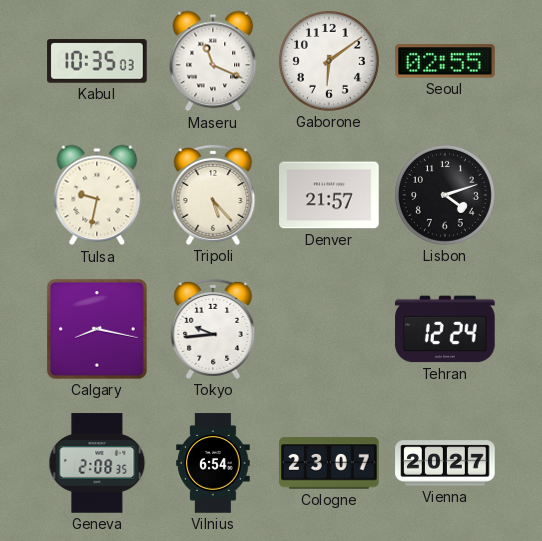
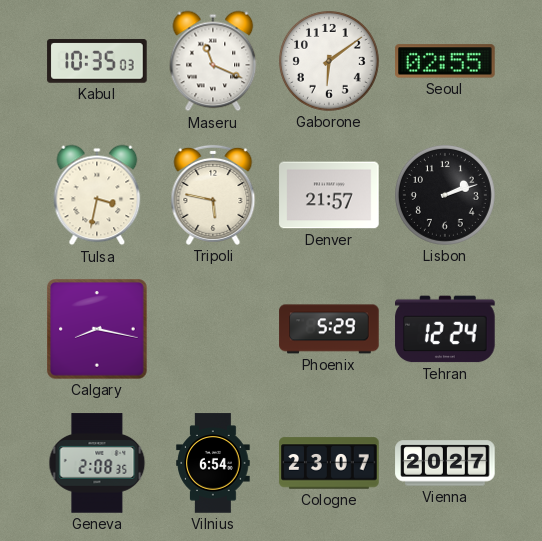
Tulsa: 9:32 -> 3:32
Tripoli: 5:23 -> 5:47
Lisbon: 4:12 -> 2:12
Tokyo: 9:44 -> none
Phoenix: none -> 5:29
